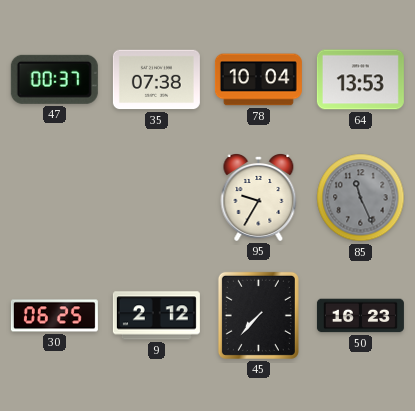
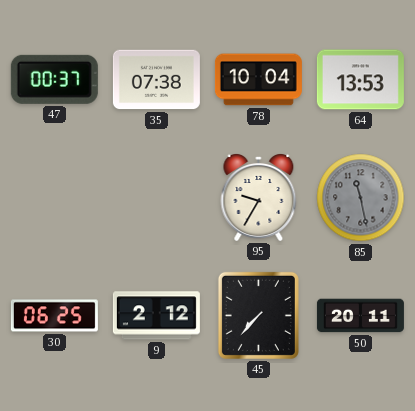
85: 11:26 -> 11:28
50: 16:23 -> 20:11
